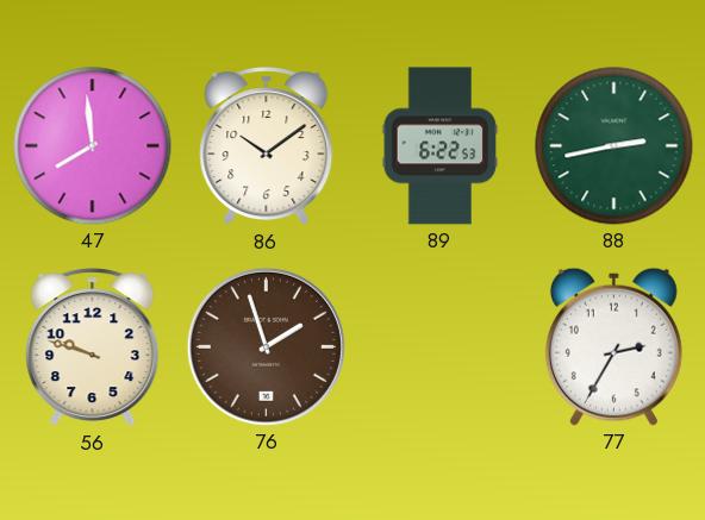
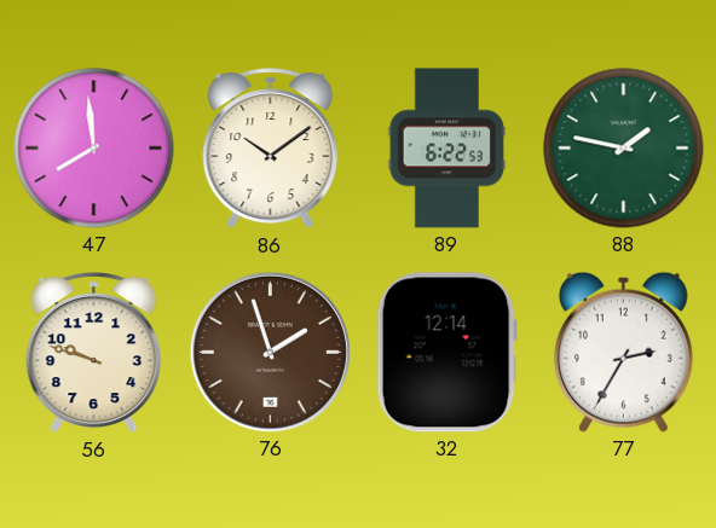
88: 2:43 -> 1:47
32: none -> 12:14
